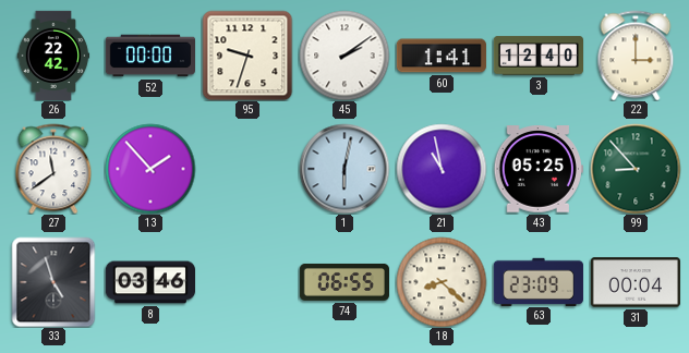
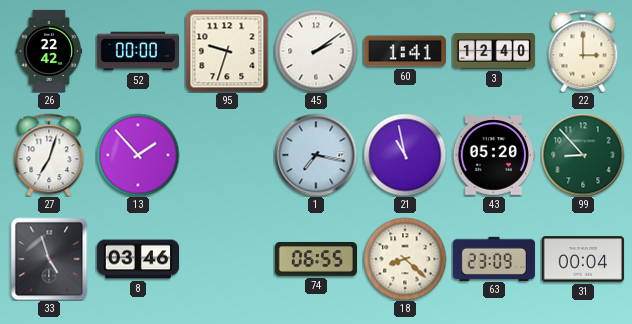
27: 11:39 -> 7:03
1: 6:02 -> 7:17
43: 05:25 -> 05:20
